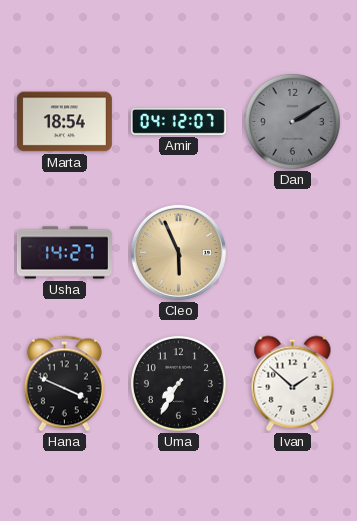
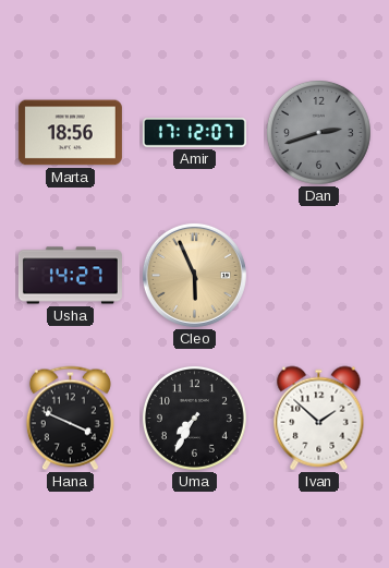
Marta: 18:54 -> 18:56
Amir: 04:12 -> 17:12
Dan: 2:10 -> 2:42
